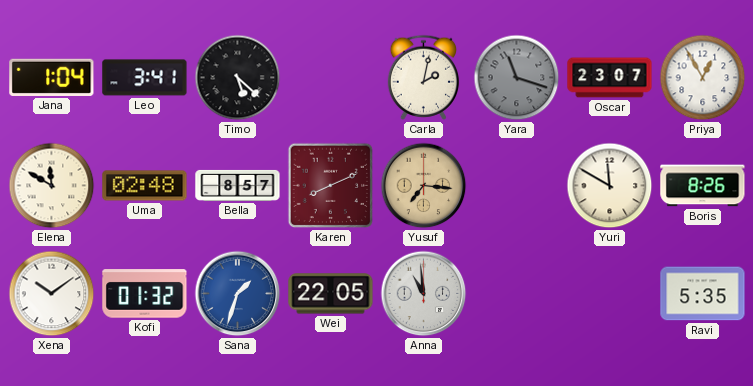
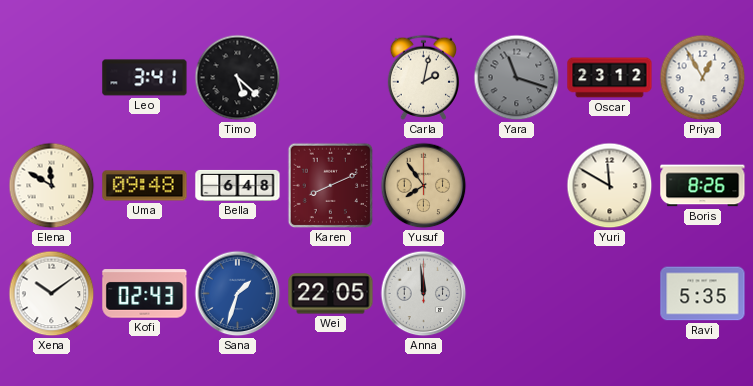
Jana: 1:04 -> none
Oscar: 23:07 -> 23:12
Uma: 02:48 -> 09:48
Bella: 8:57 -> 6:48
Yusuf: 7:16 -> 7:54
Kofi: 01:32 -> 02:43
Anna: 10:59 -> 11:59
